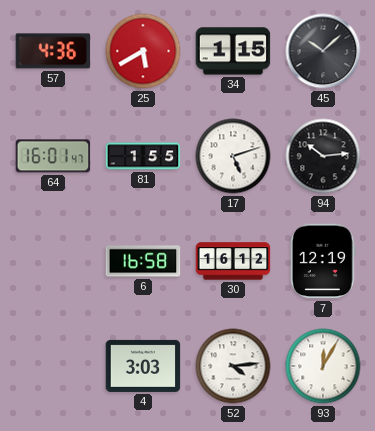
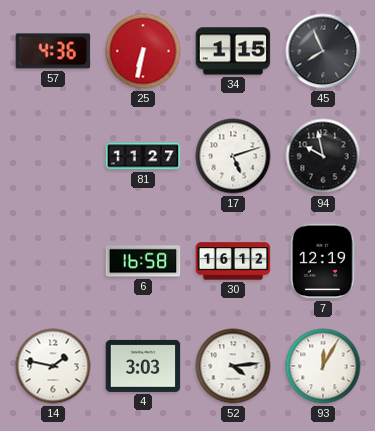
25: 5:40 -> 6:32
45: 10:08 -> 7:56
64: 16:01 -> none
81: 1:55 -> 11:27
94: 10:14 -> 9:58
14: none -> 1:47
